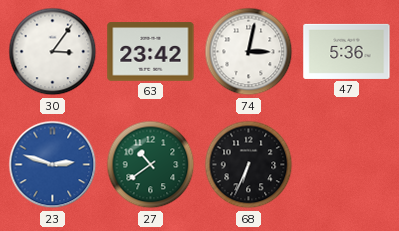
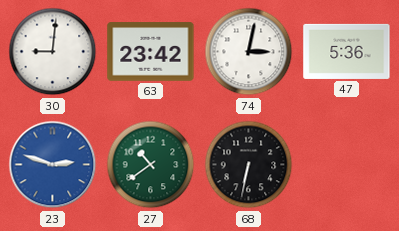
30: 3:06 -> 9:01
68: 6:34 -> 6:32
